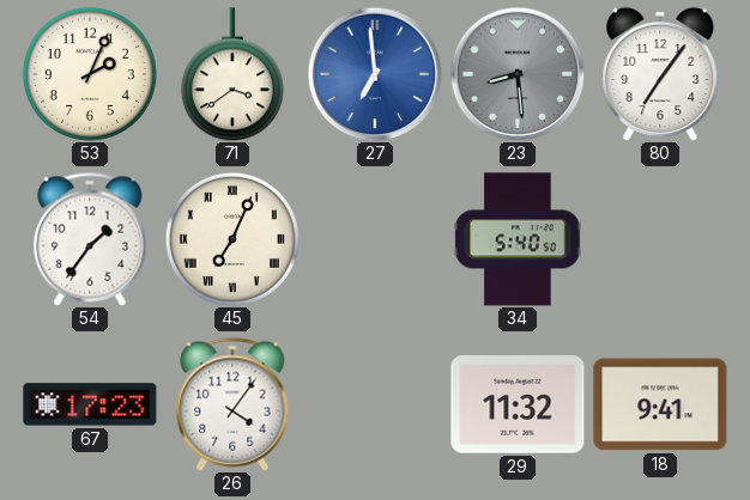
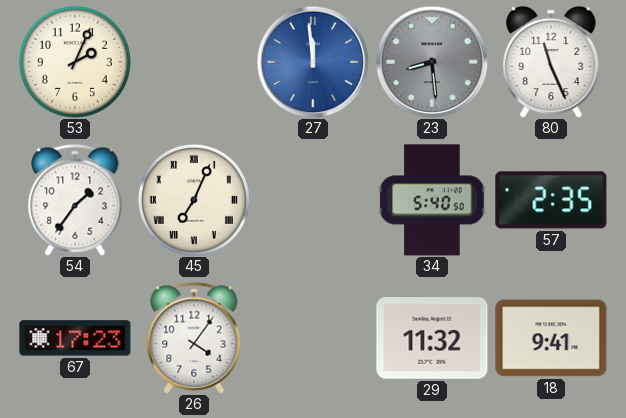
71: 3:39 -> none
27: 6:59 -> 11:59
80: 7:06 -> 11:26
57: none -> 2:35
